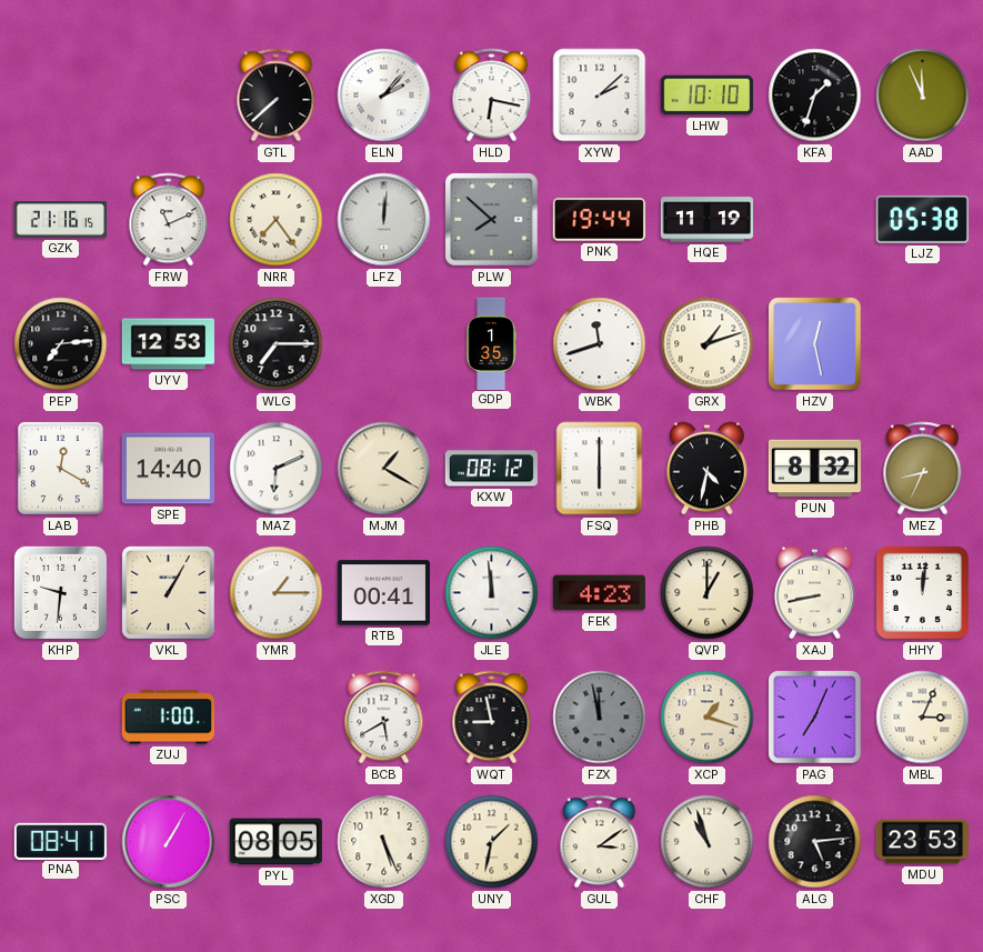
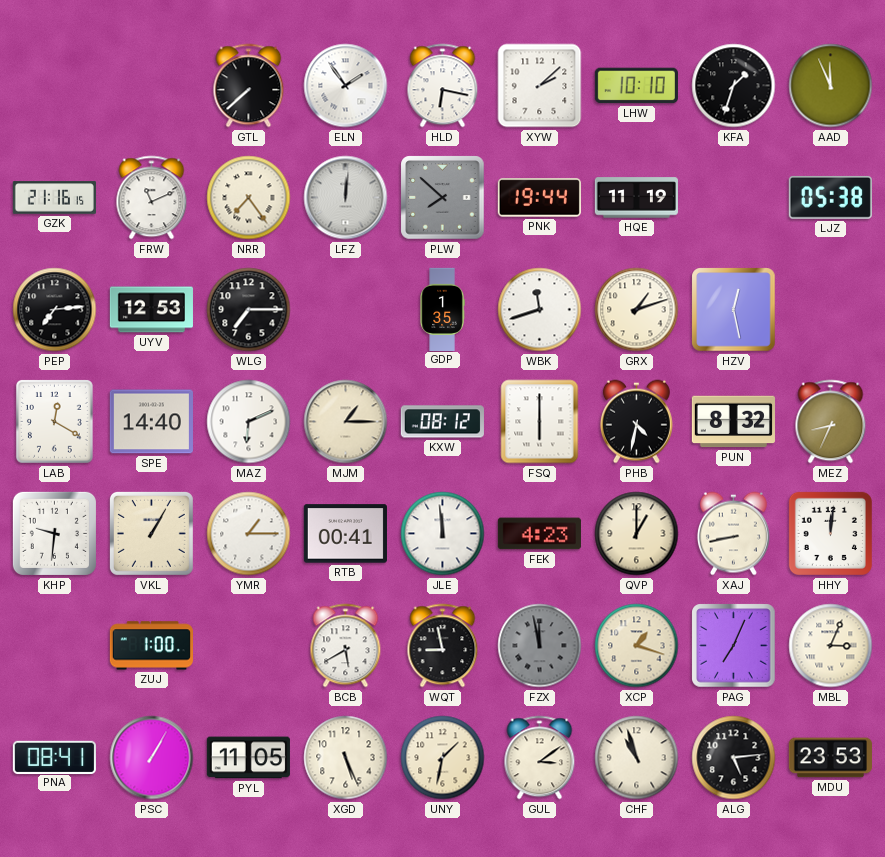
ELN: 2:07 -> 1:54
MJM: 1:20 -> 1:15
PYL: 08:05 -> 11:05
